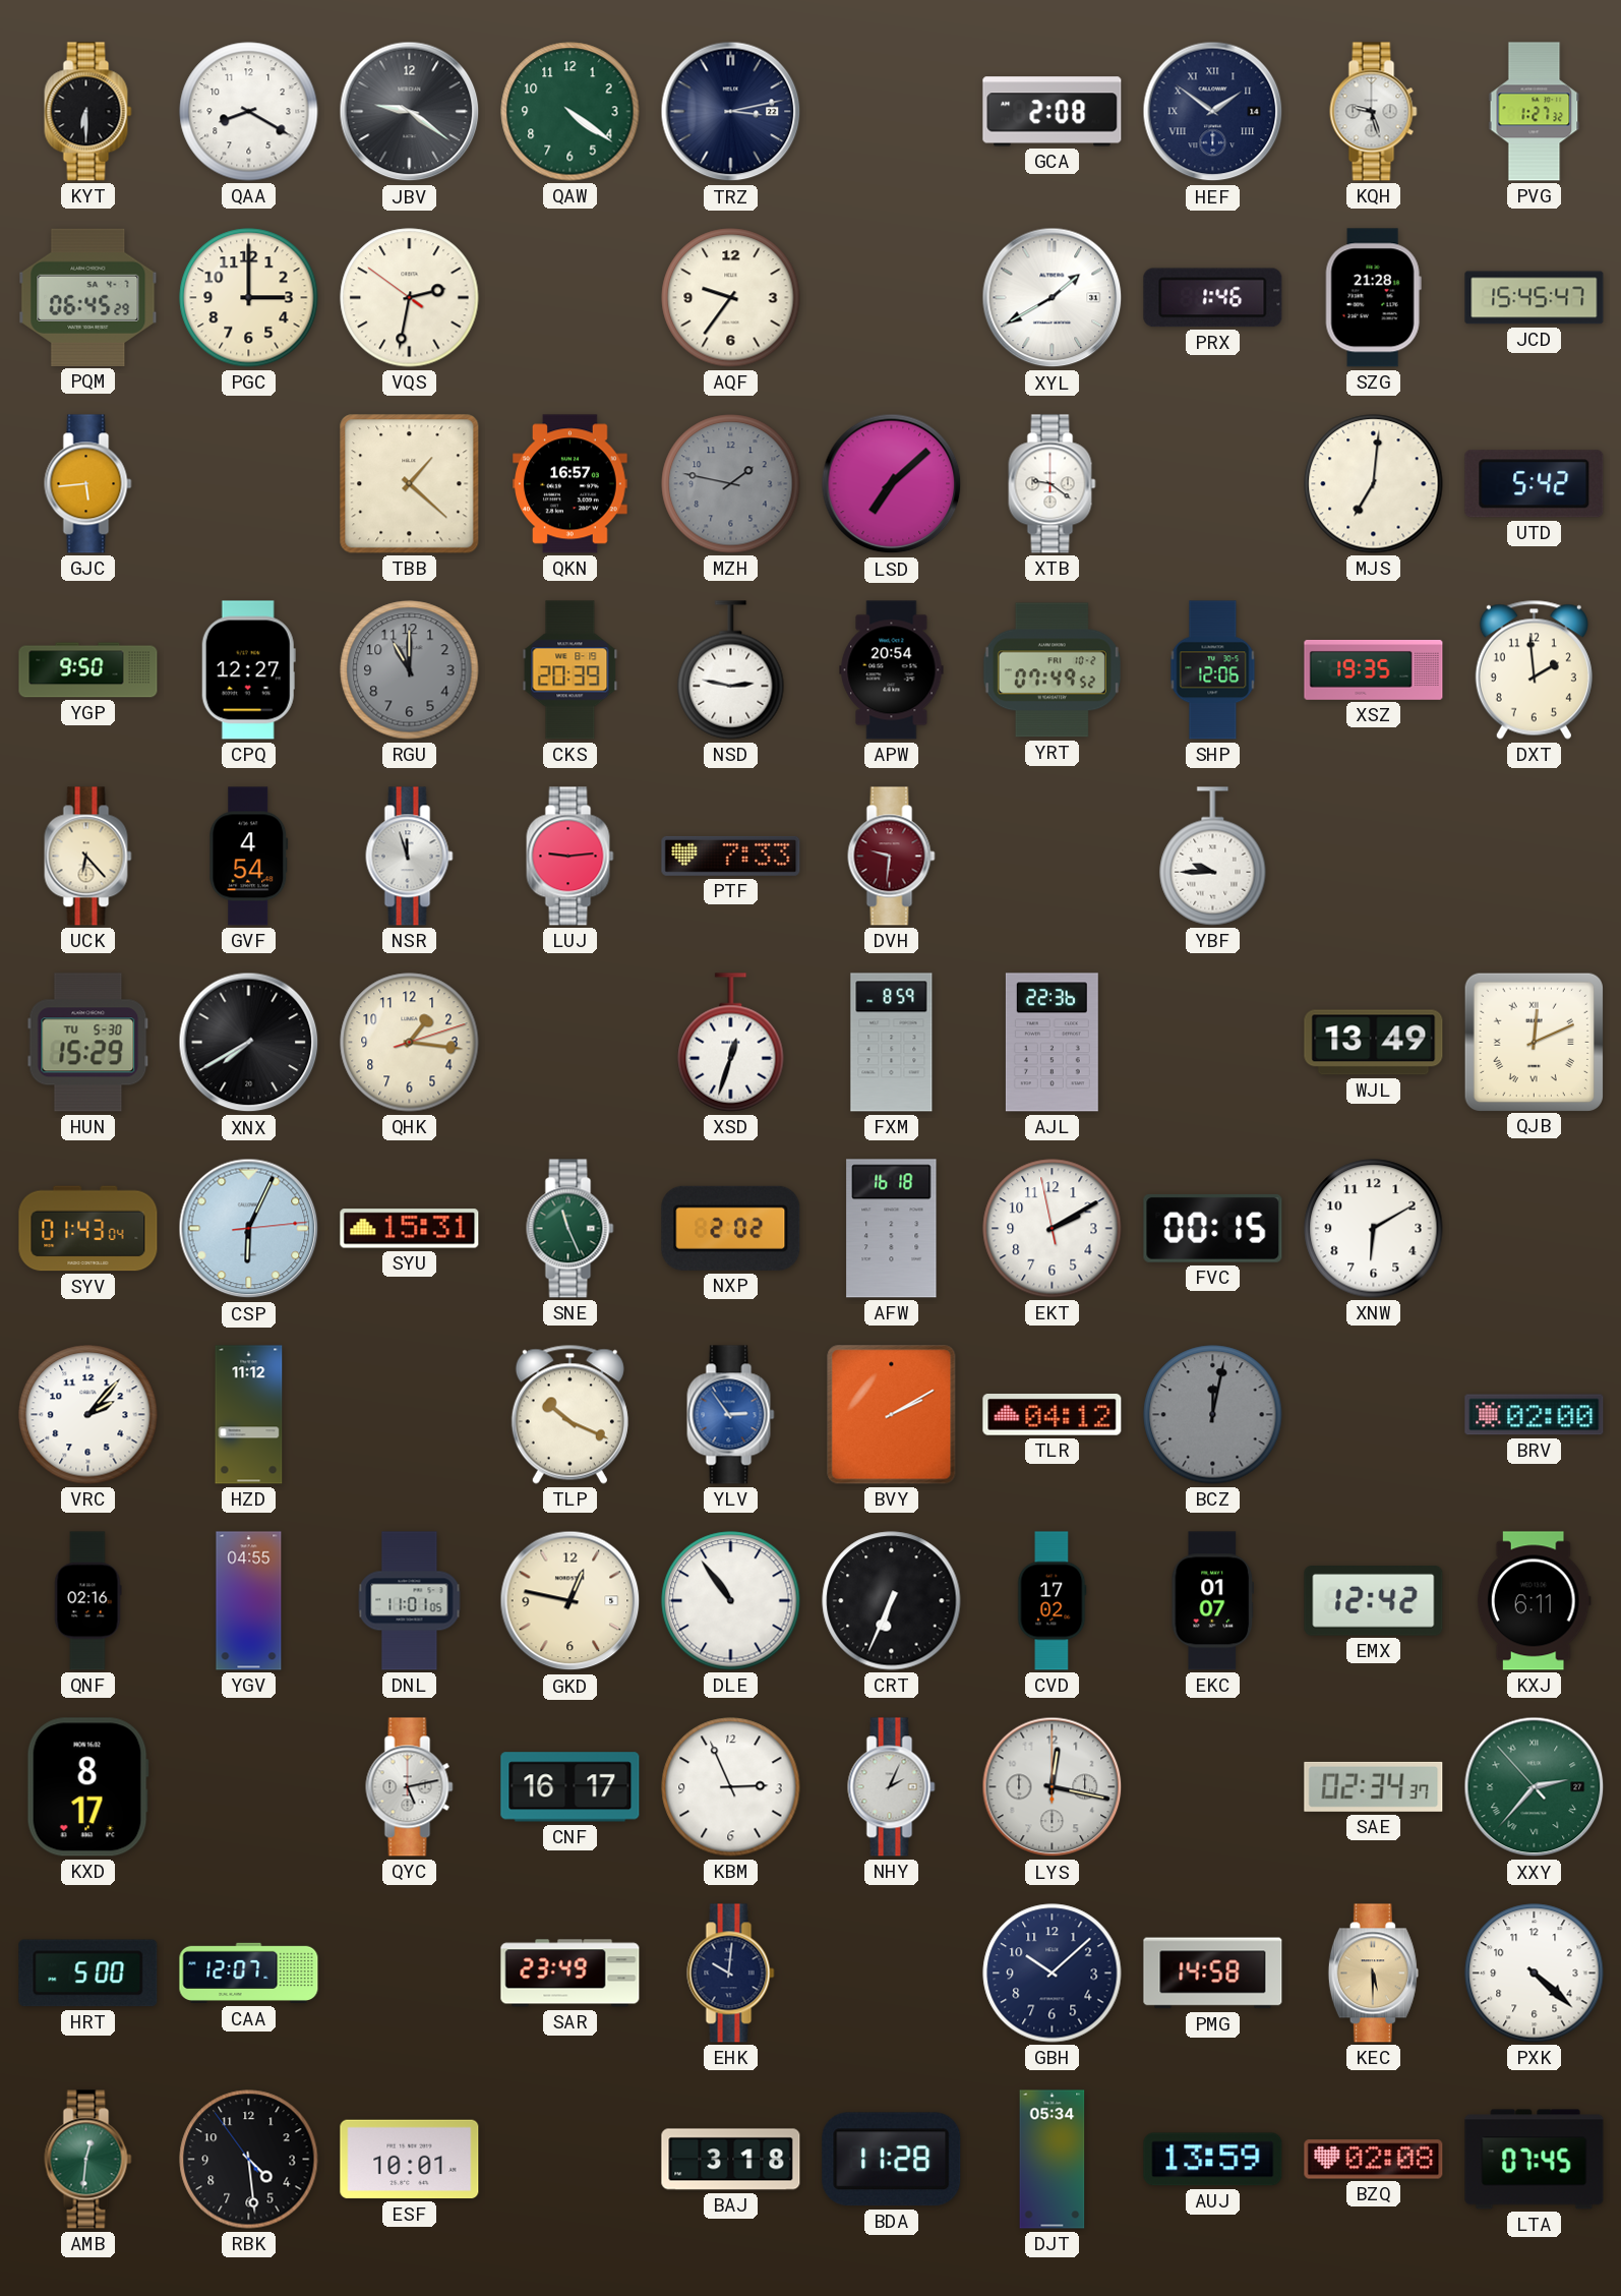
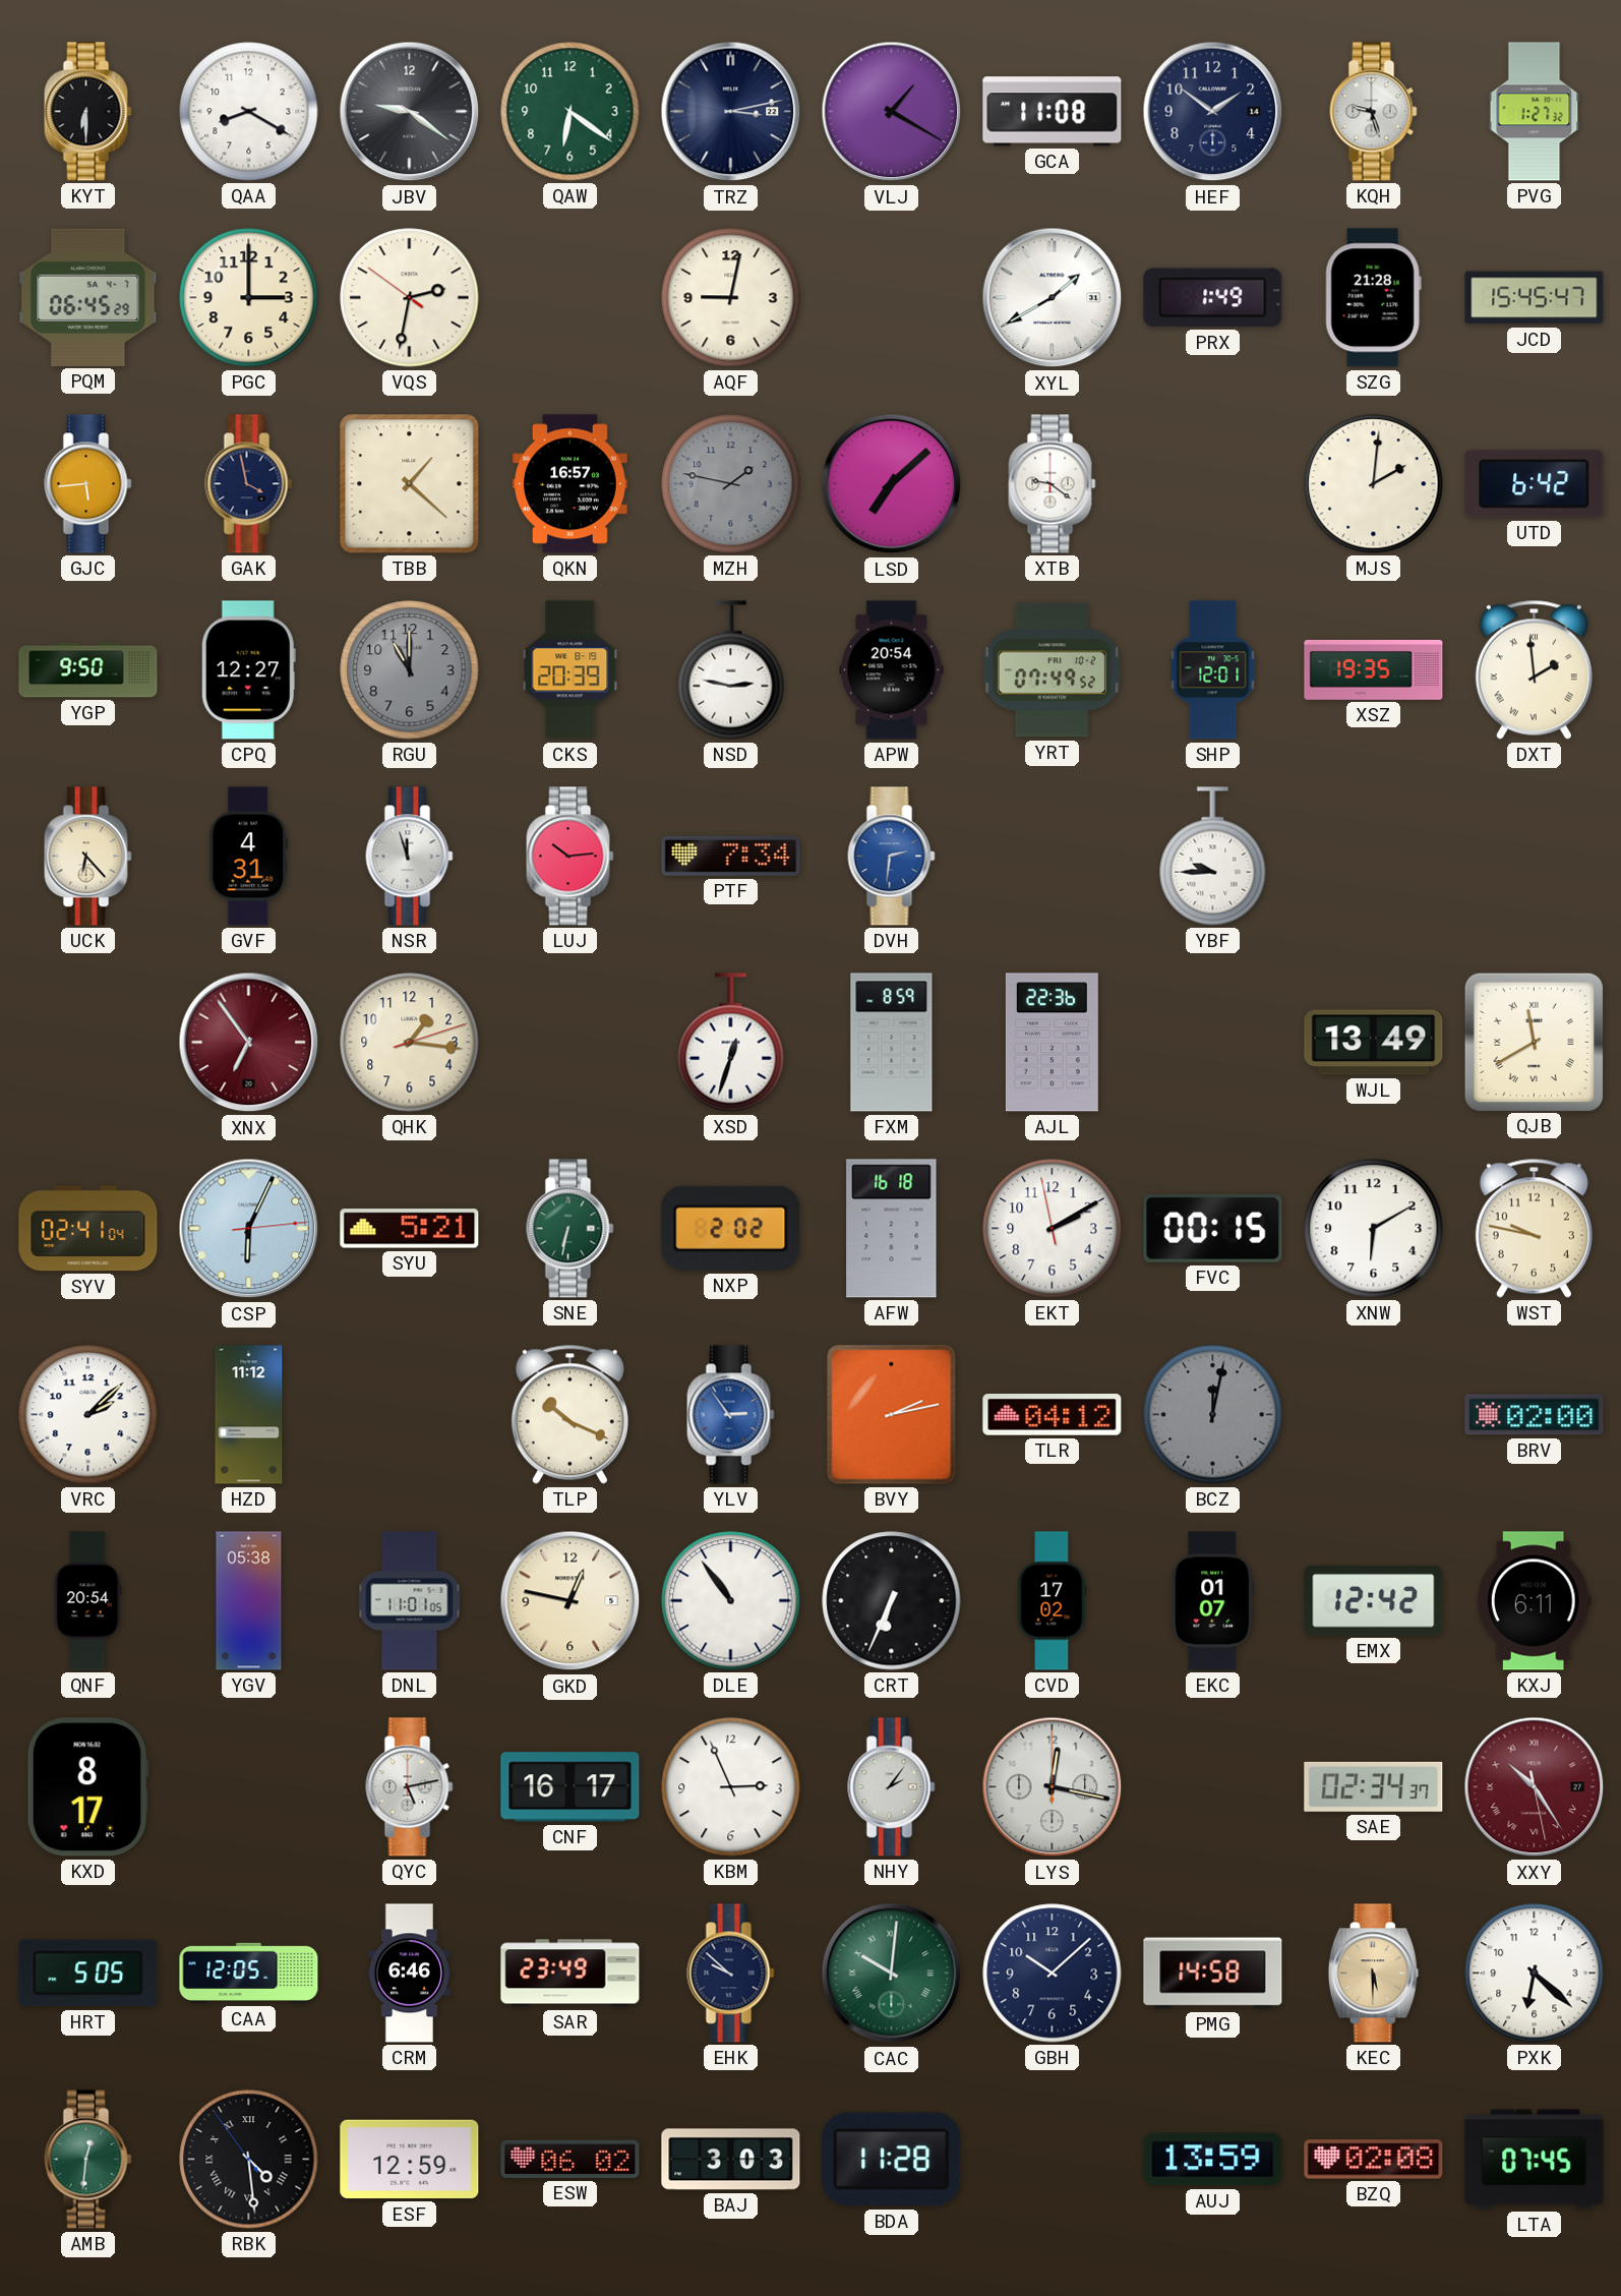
QAW: 4:21 -> 6:21
VLJ: none -> 1:20
GCA: 2:08 -> 11:08
HEF numerals: Roman -> Arabic
AQF: 9:36 -> 9:02
PRX: 1:46 -> 1:49
GAK: none -> 3:58
MJS: 7:01 -> 2:01
UTD: 5:42 -> 6:42
SHP: 12:06 -> 12:01
DXT numerals: Arabic -> Roman
GVF: 4:54 -> 4:31
LUJ: 9:14 -> 10:14
PTF: 7:33 -> 7:34
DVH: 9:31 -> 2:31
DVH dial: burgundy -> blue
HUN: 15:29 -> none
XNX: 7:40 -> 6:54
XNX dial: black -> burgundy
QJB: 12:11 -> 11:40
SYV: 01:43 -> 02:41
SYU: 15:31 -> 5:21
SNE: 11:26 -> 6:32
WST: none -> 9:47
VRC: 2:07 -> 2:08
BVY: 2:10 -> 2:13
QNF: 02:16 -> 20:54
YGV: 04:55 -> 05:38
NHY: 2:04 -> 2:06
XXY: 2:36 -> 10:24
XXY dial: green -> burgundy
HRT: 5:00 -> 5:05
CAA: 12:07 -> 12:05
CRM: none -> 6:46
EHK: 10:01 -> 9:52
CAC: none -> 10:01
PXK: 4:22 -> 6:22
RBK numerals: Arabic -> Roman
ESF: 10:01 -> 12:59
ESW: none -> 06:02
BAJ: 3:18 -> 3:03
DJT: 05:34 -> none
